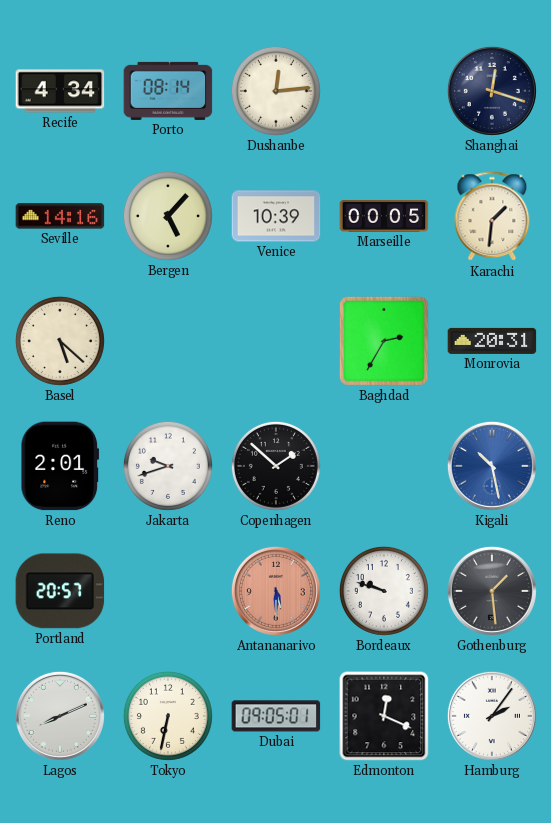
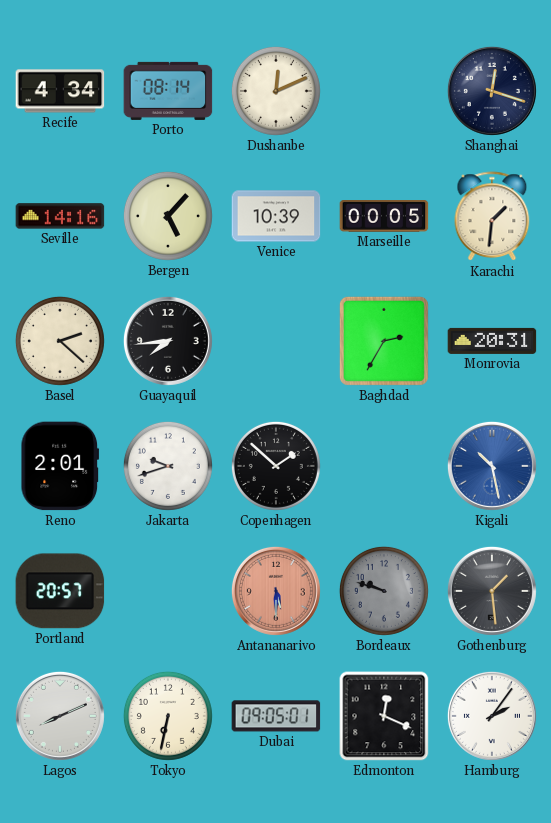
Dushanbe: 12:14 -> 12:11
Basel: 5:22 -> 2:22
Guayaquil: none -> 7:44
Bordeaux dial: white -> grey
